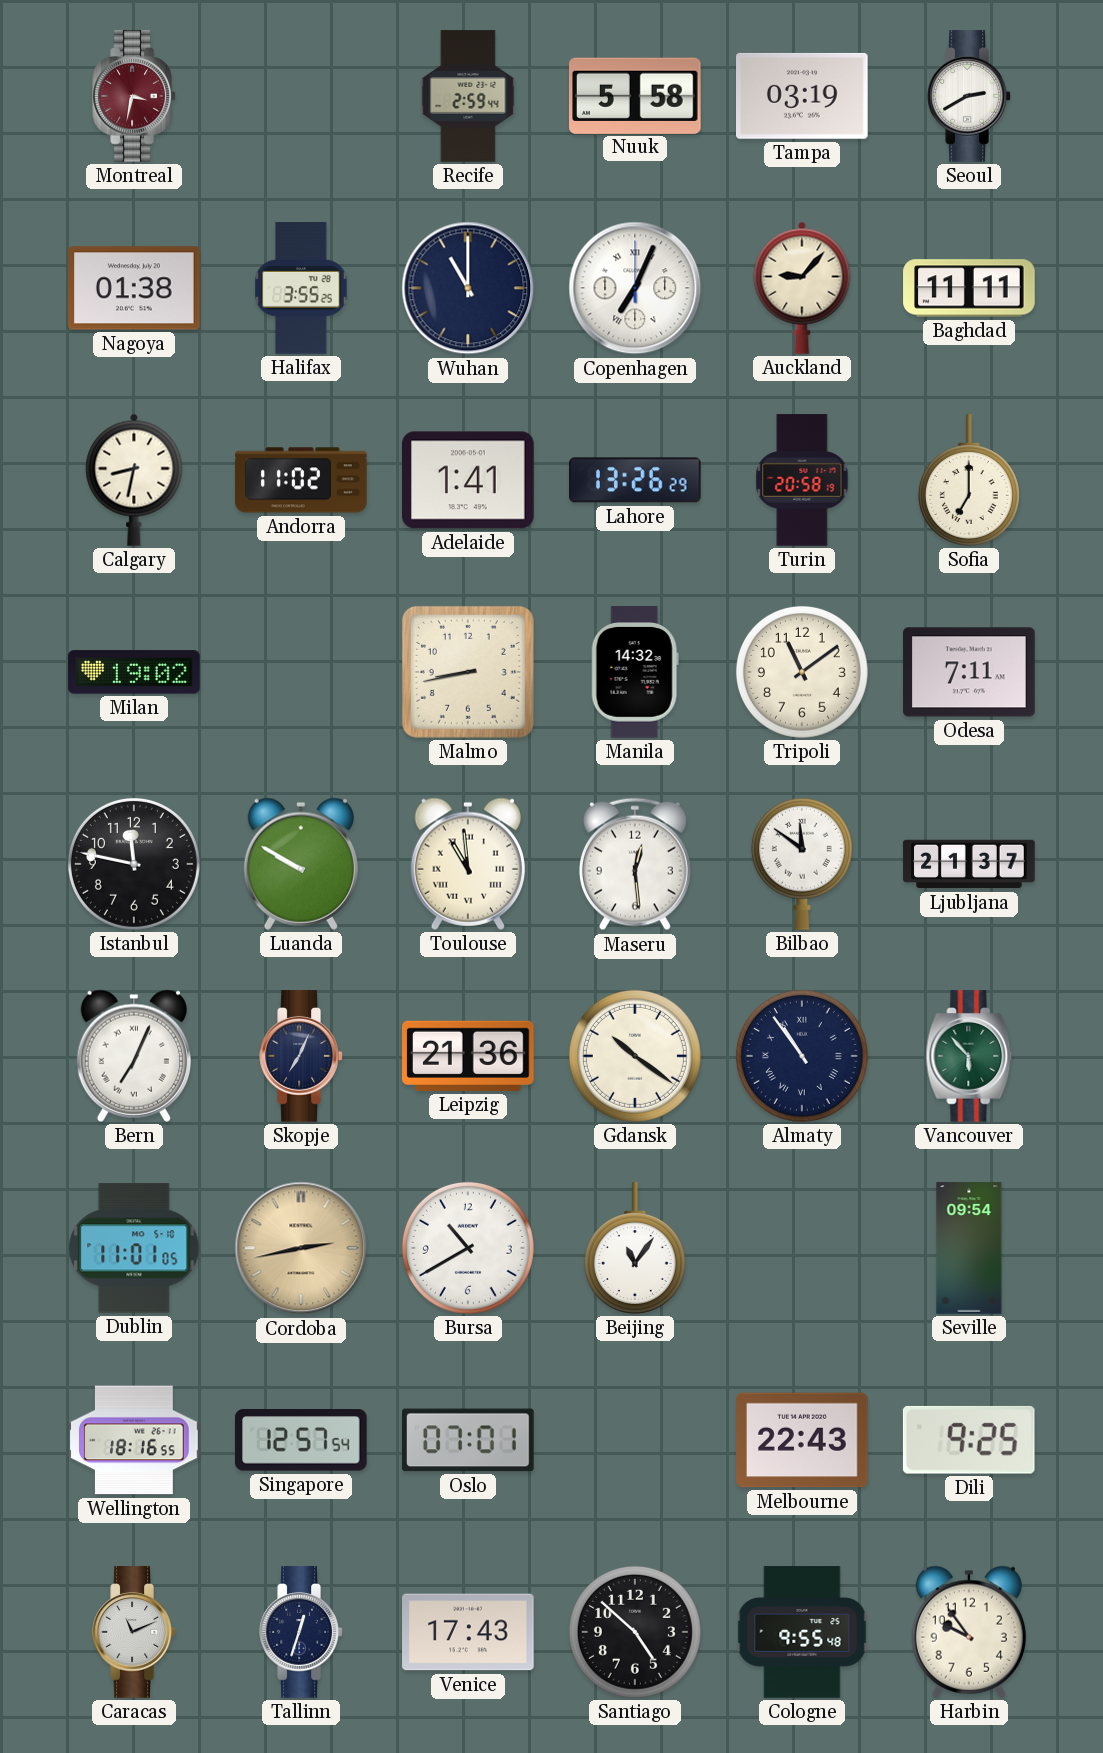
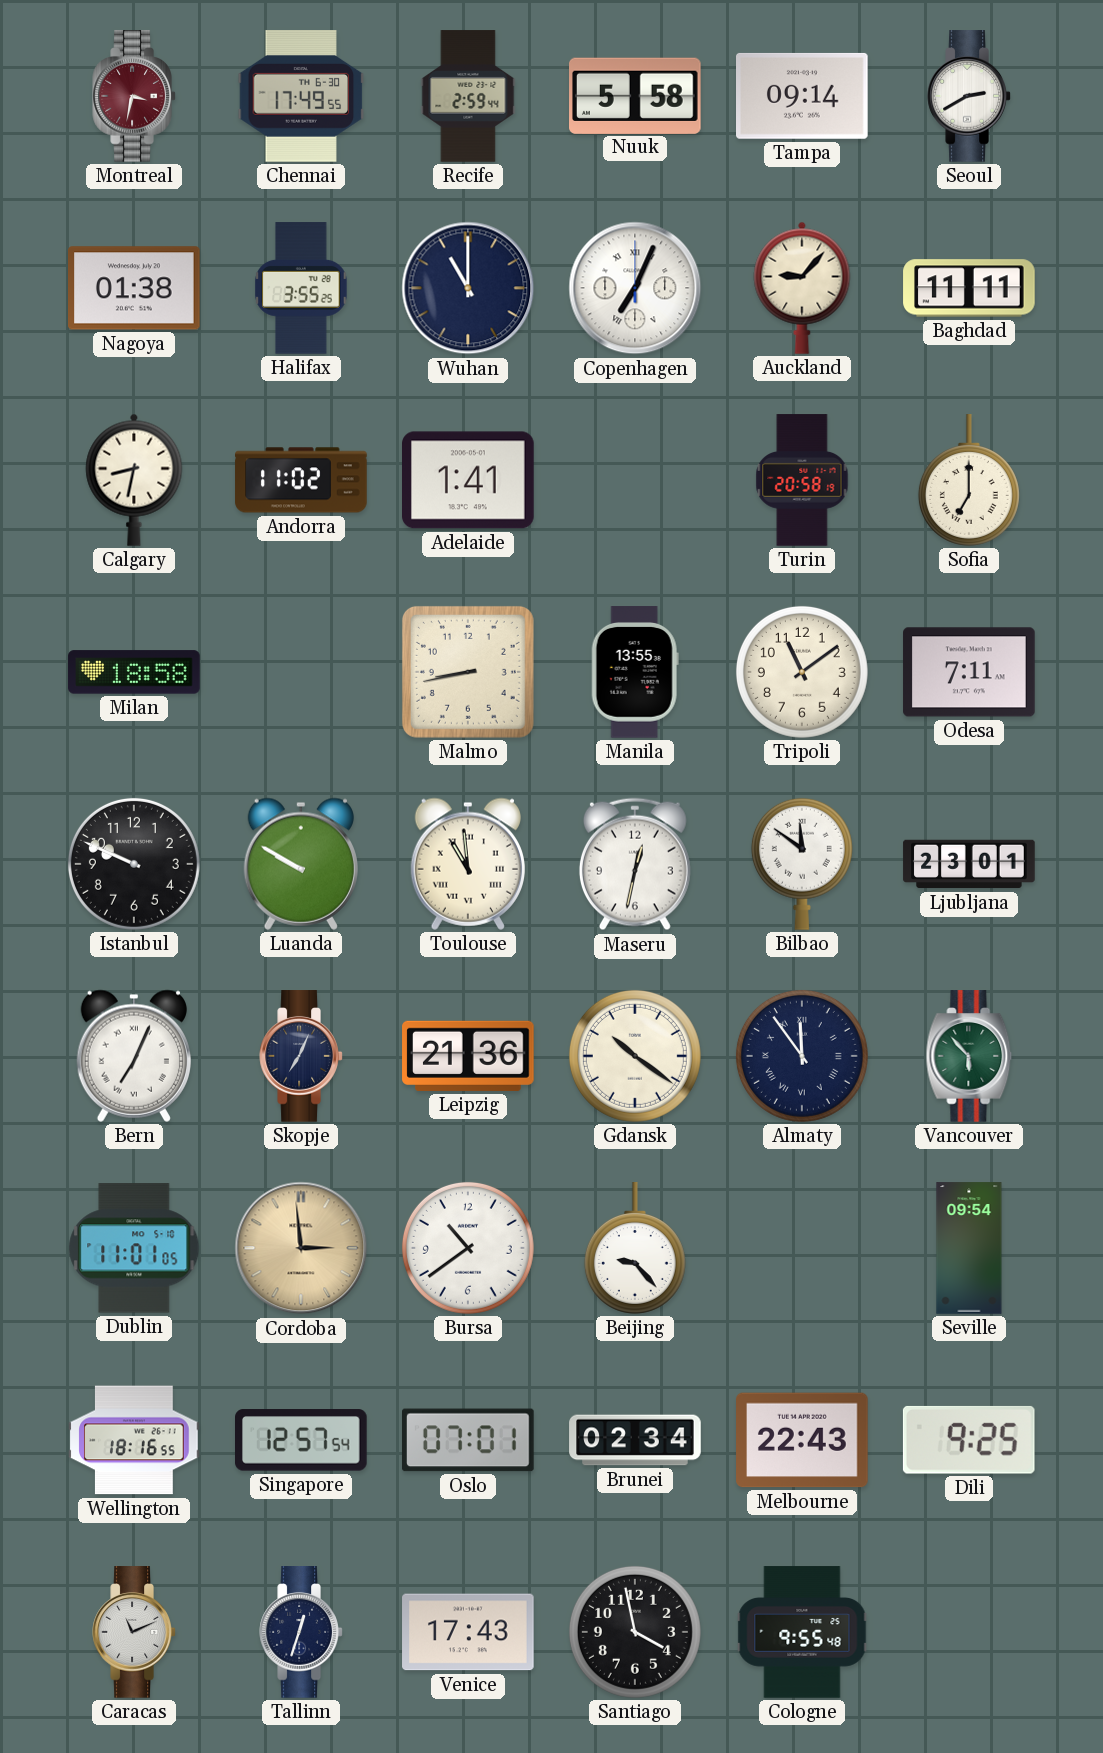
Chennai: none -> 17:49
Tampa: 03:19 -> 09:14
Lahore: 13:26 -> none
Milan: 19:02 -> 18:58
Manila: 14:32 -> 13:55
Istanbul: 11:47 -> 9:49
Maseru: 12:29 -> 12:32
Ljubljana: 21:37 -> 23:01
Almaty: 10:54 -> 11:54
Cordoba: 2:43 -> 2:59
Bursa: 10:40 -> 10:39
Beijing: 11:06 -> 9:23
Brunei: none -> 02:34
Santiago: 4:52 -> 3:58
Harbin: 9:54 -> none
